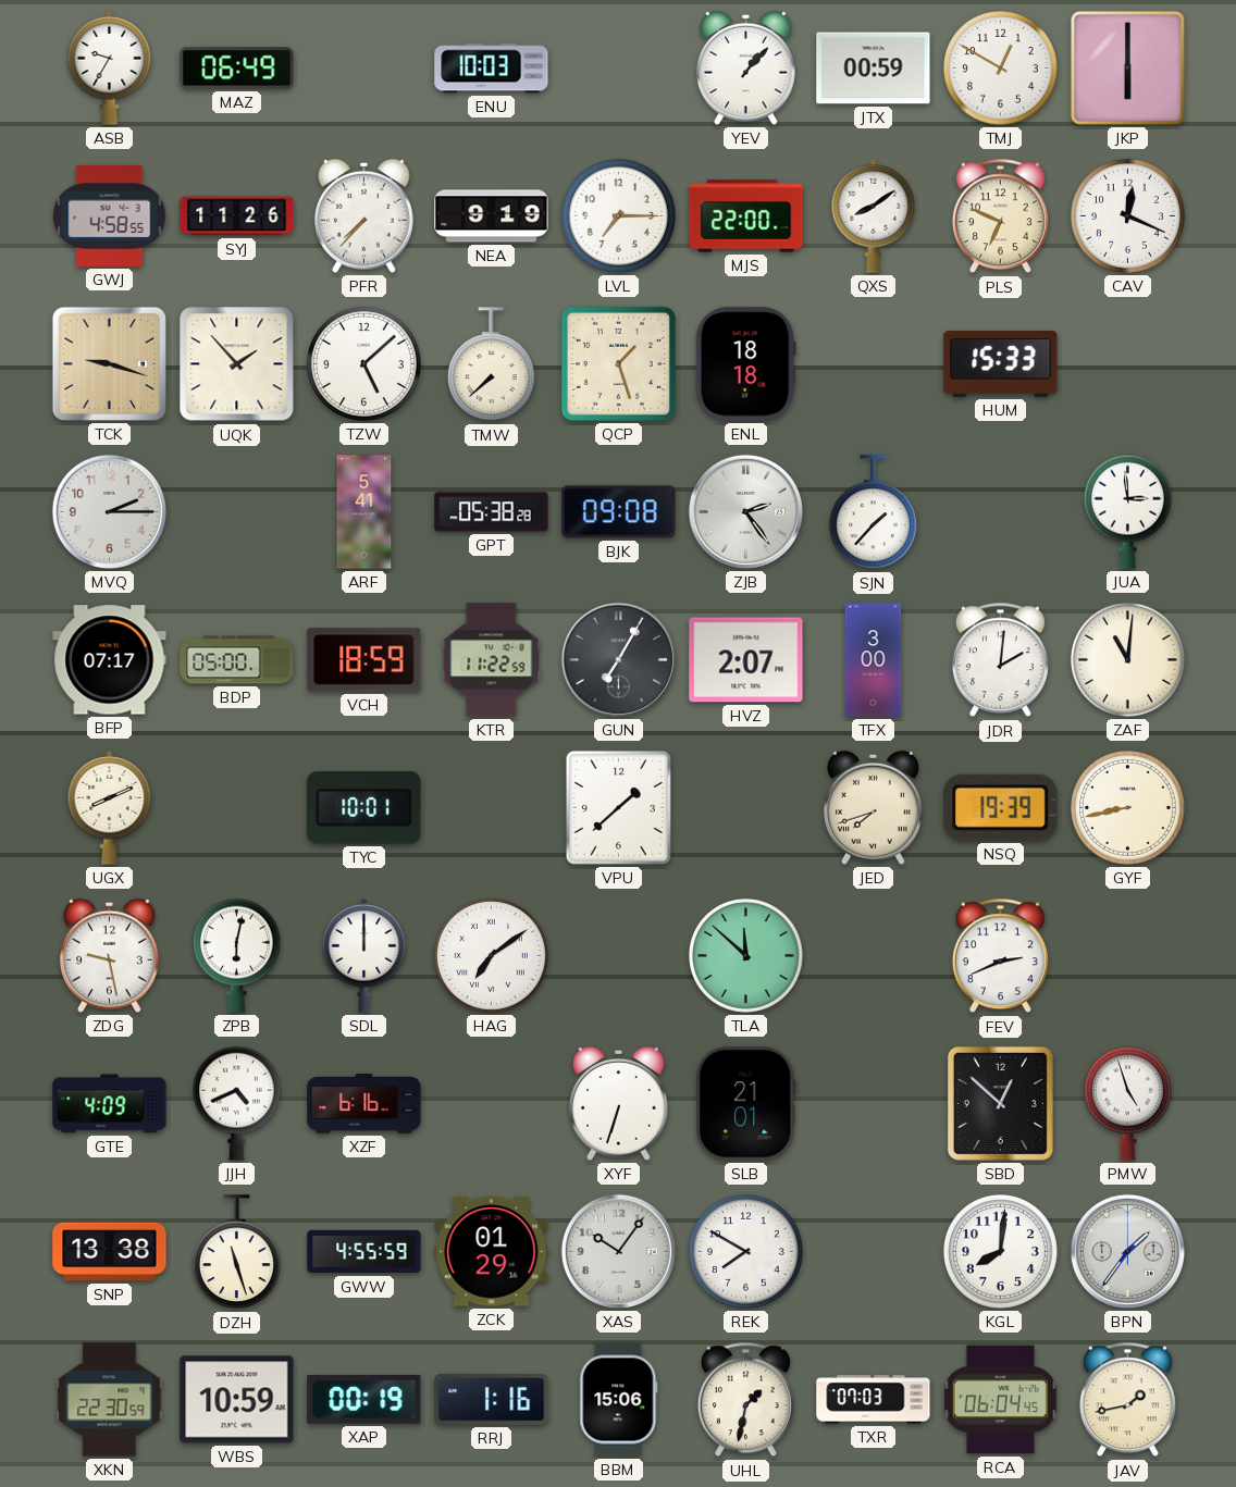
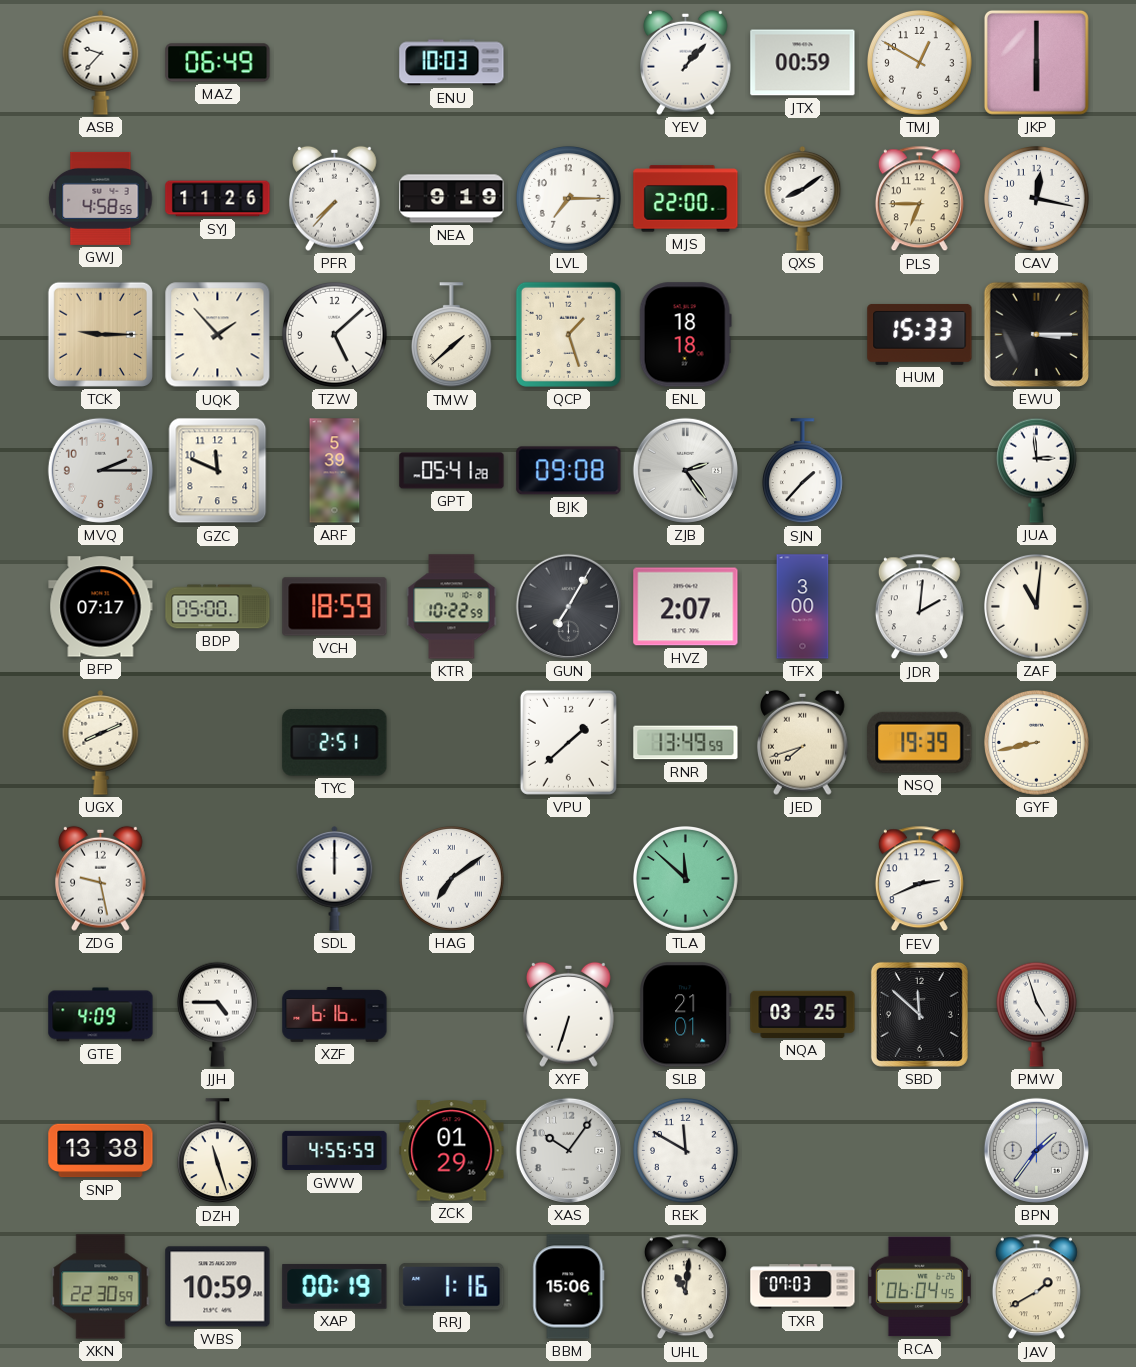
ASB: 9:35 -> 9:37
PLS: 6:49 -> 6:45
CAV: 12:19 -> 12:17
TCK: 9:18 -> 9:15
TMW: 7:38 -> 1:38
EWU: none -> 3:15
GZC: none -> 11:49
ARF: 5:41 -> 5:39
GPT: 05:38 -> 05:41
KTR: 11:22 -> 10:22
TYC: 10:01 -> 2:51
RNR: none -> 13:49
ZPB: 6:02 -> none
JJH: 4:41 -> 4:45
NQA: none -> 03:25
SBD: 12:52 -> 11:52
REK: 7:50 -> 11:50
KGL: 8:01 -> none
UHL: 1:32 -> 11:01
JAV: 1:43 -> 1:40
